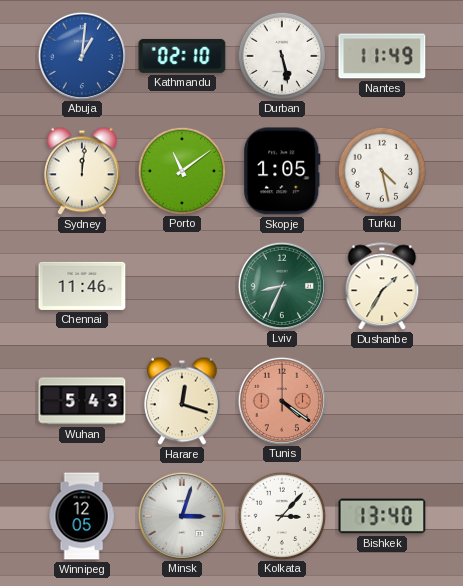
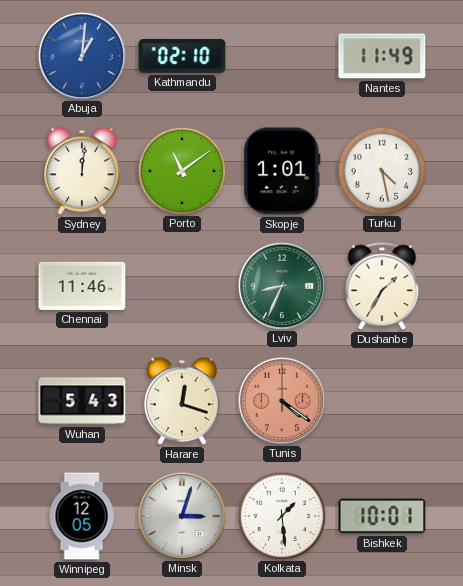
Durban: 5:28 -> none
Skopje: 1:05 -> 1:01
Kolkata: 3:07 -> 1:29
Bishkek: 13:40 -> 10:01
